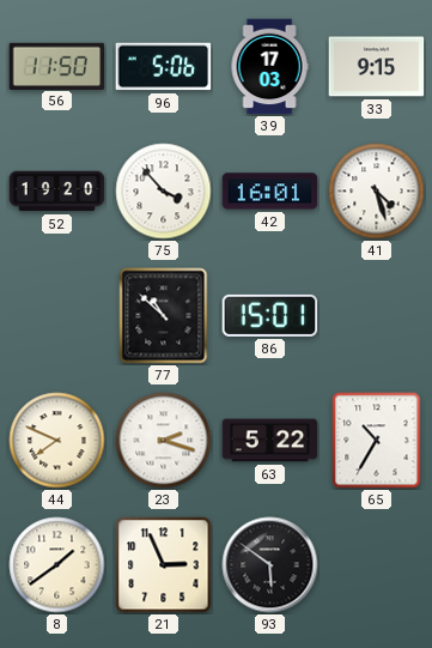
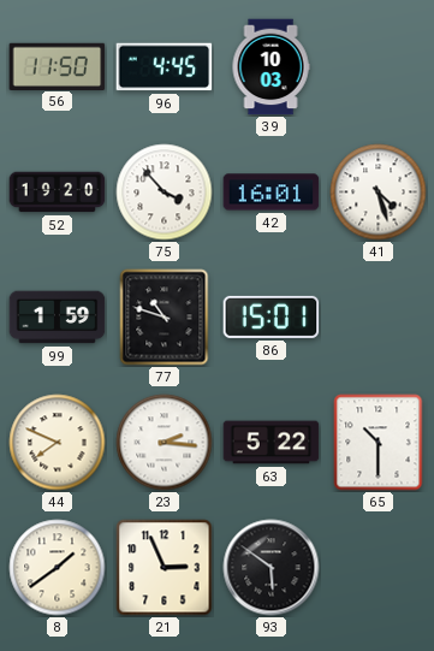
96: 5:06 -> 4:45
39: 17:03 -> 10:03
33: 9:15 -> none
99: none -> 1:59
77: 10:52 -> 10:48
23: 2:18 -> 2:16
65: 10:35 -> 10:30
